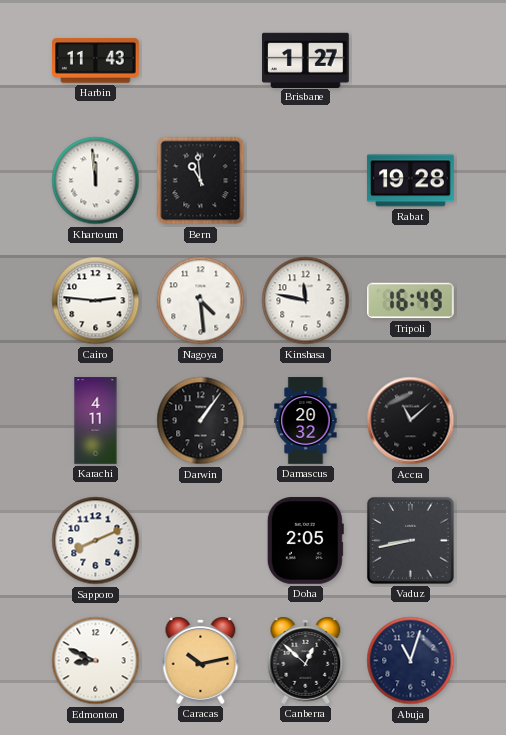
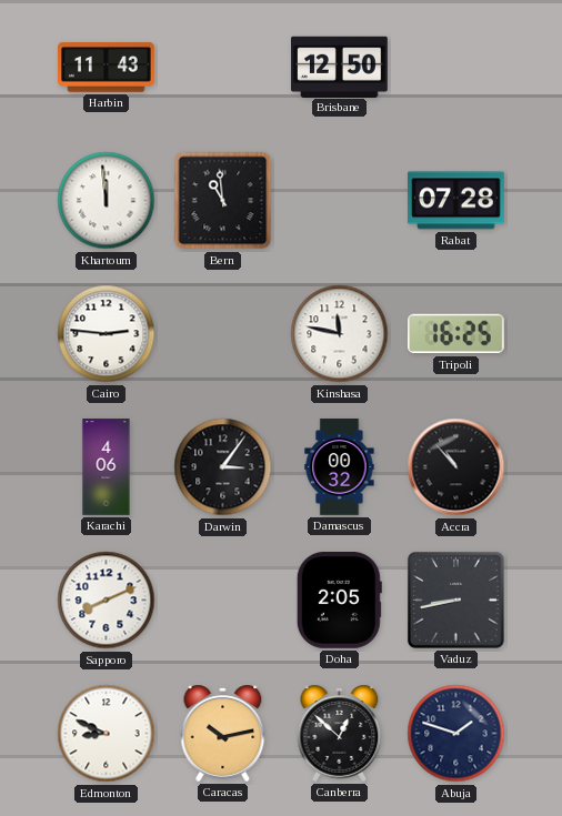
Brisbane: 1:27 -> 12:50
Rabat: 19:28 -> 07:28
Nagoya: 4:29 -> none
Tripoli: 16:49 -> 16:25
Karachi: 4:11 -> 4:06
Darwin: 1:06 -> 3:06
Damascus: 20:32 -> 00:32
Accra: 11:08 -> 10:53
Abuja: 11:03 -> 1:48
